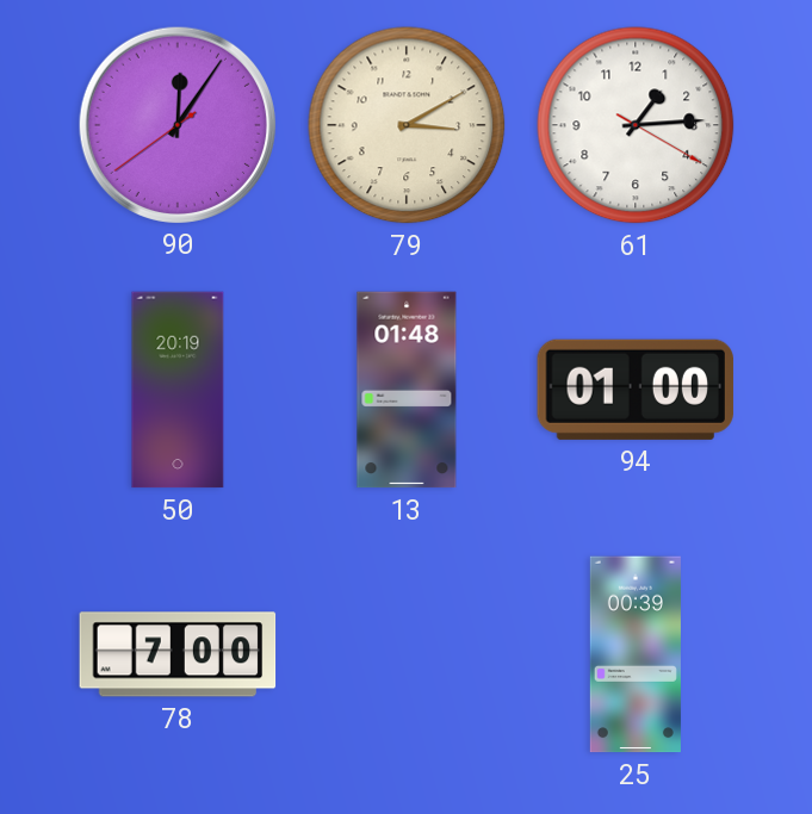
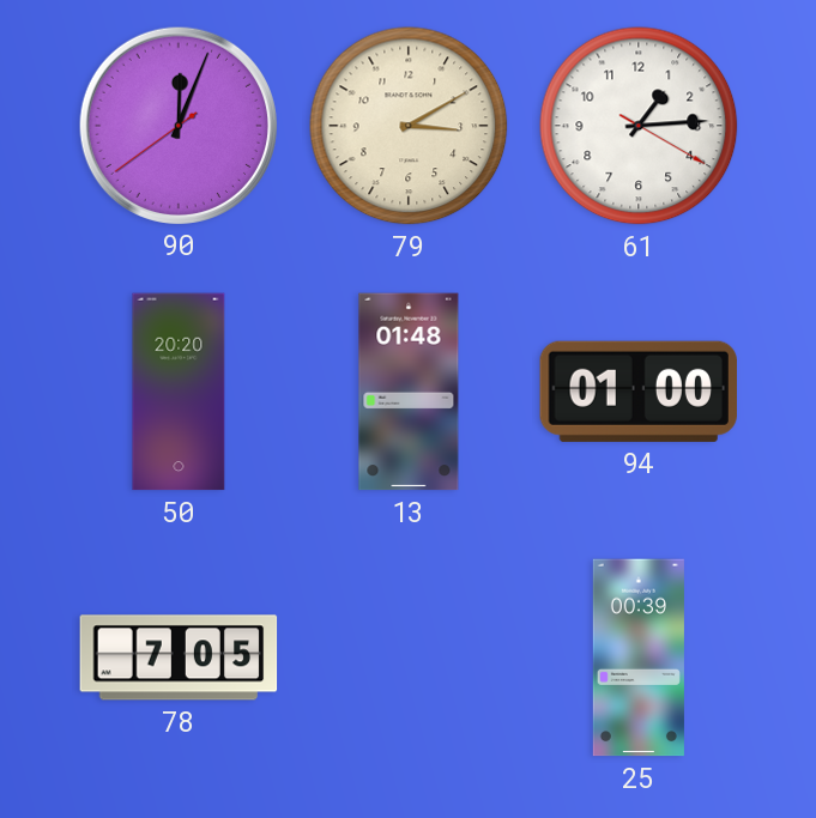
90: 12:05 -> 12:03
50: 20:19 -> 20:20
78: 7:00 -> 7:05
